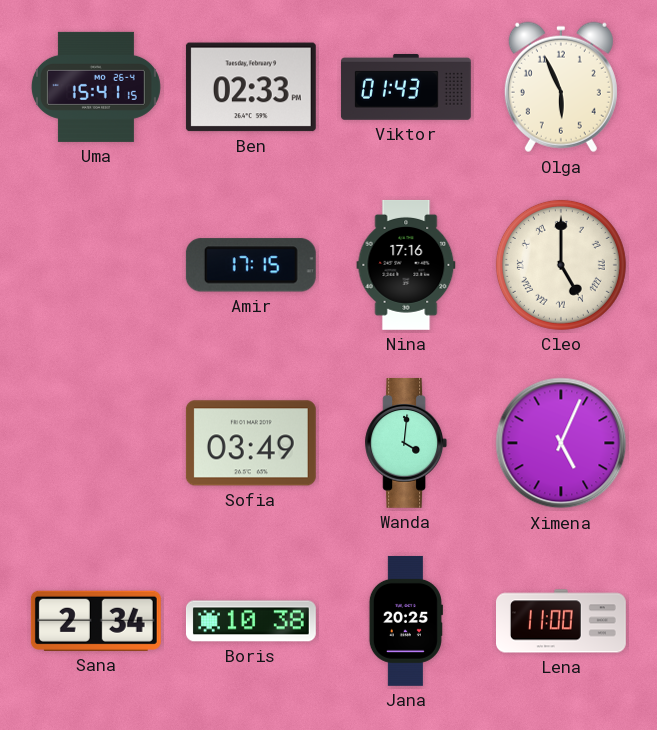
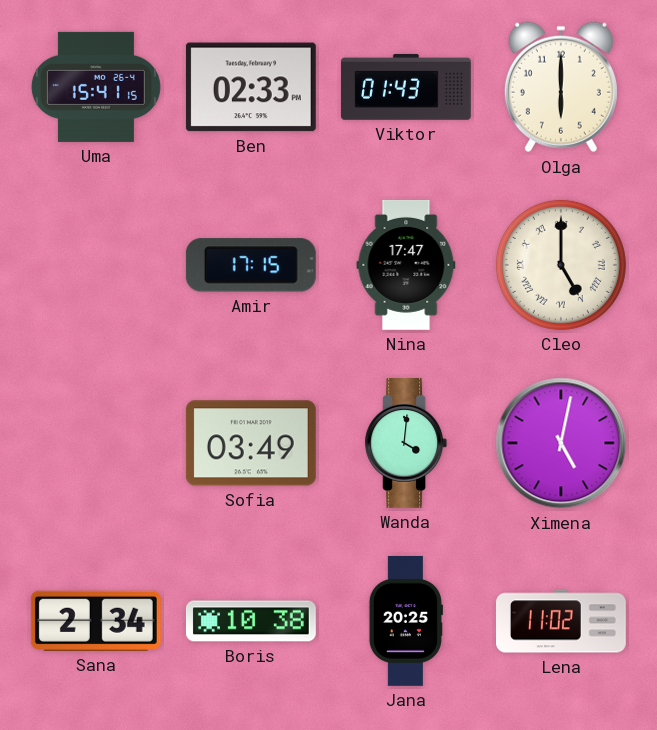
Olga: 5:56 -> 6:00
Nina: 17:16 -> 17:47
Ximena: 5:04 -> 5:02
Lena: 11:00 -> 11:02
